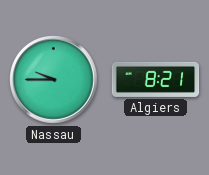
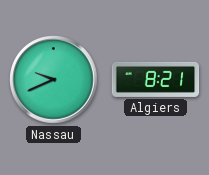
Nassau: 9:45 -> 9:41
